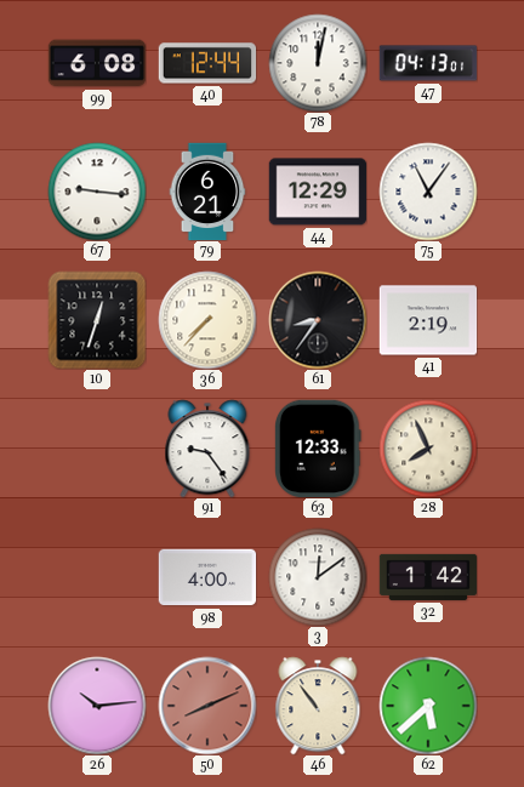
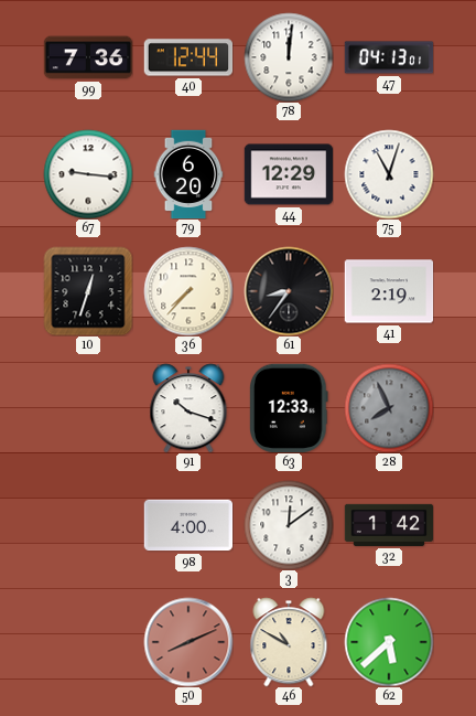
99: 6:08 -> 7:36
78: 12:02 -> 12:01
79: 6:21 -> 6:20
75: 11:06 -> 11:03
91: 9:24 -> 10:18
28 dial: cream -> grey
26: 10:14 -> none
46: 10:54 -> 10:50
